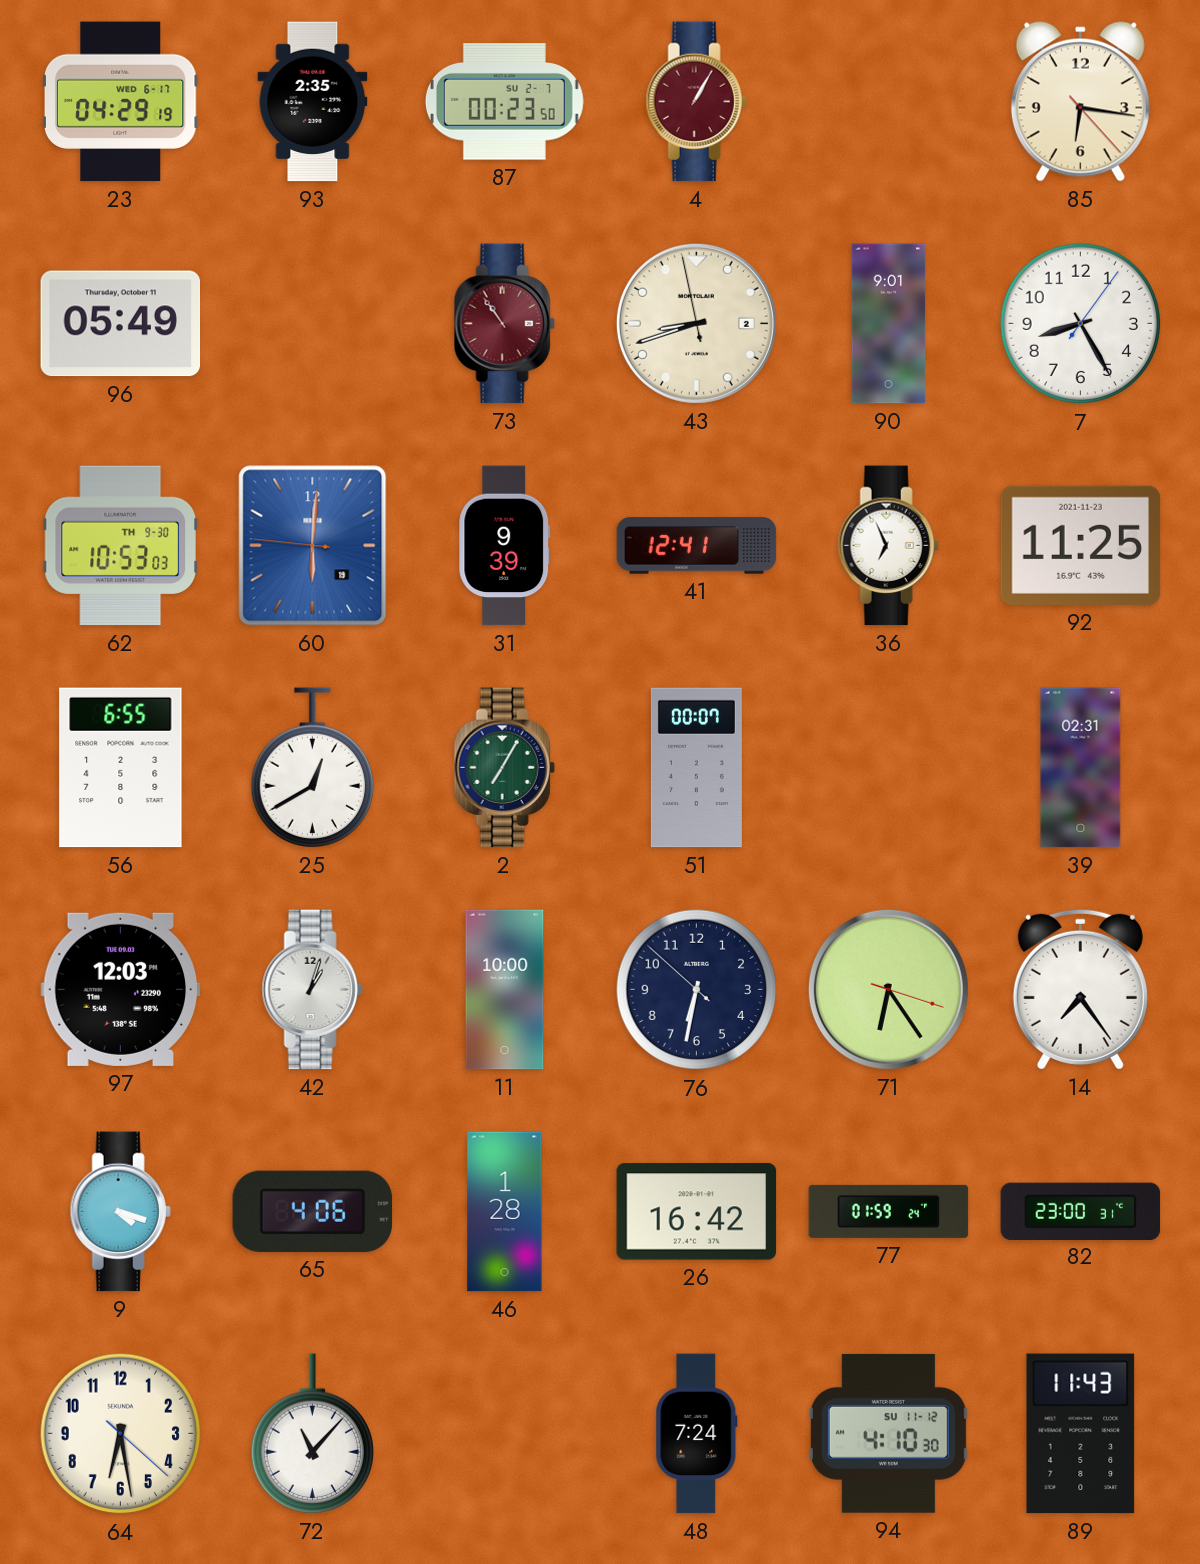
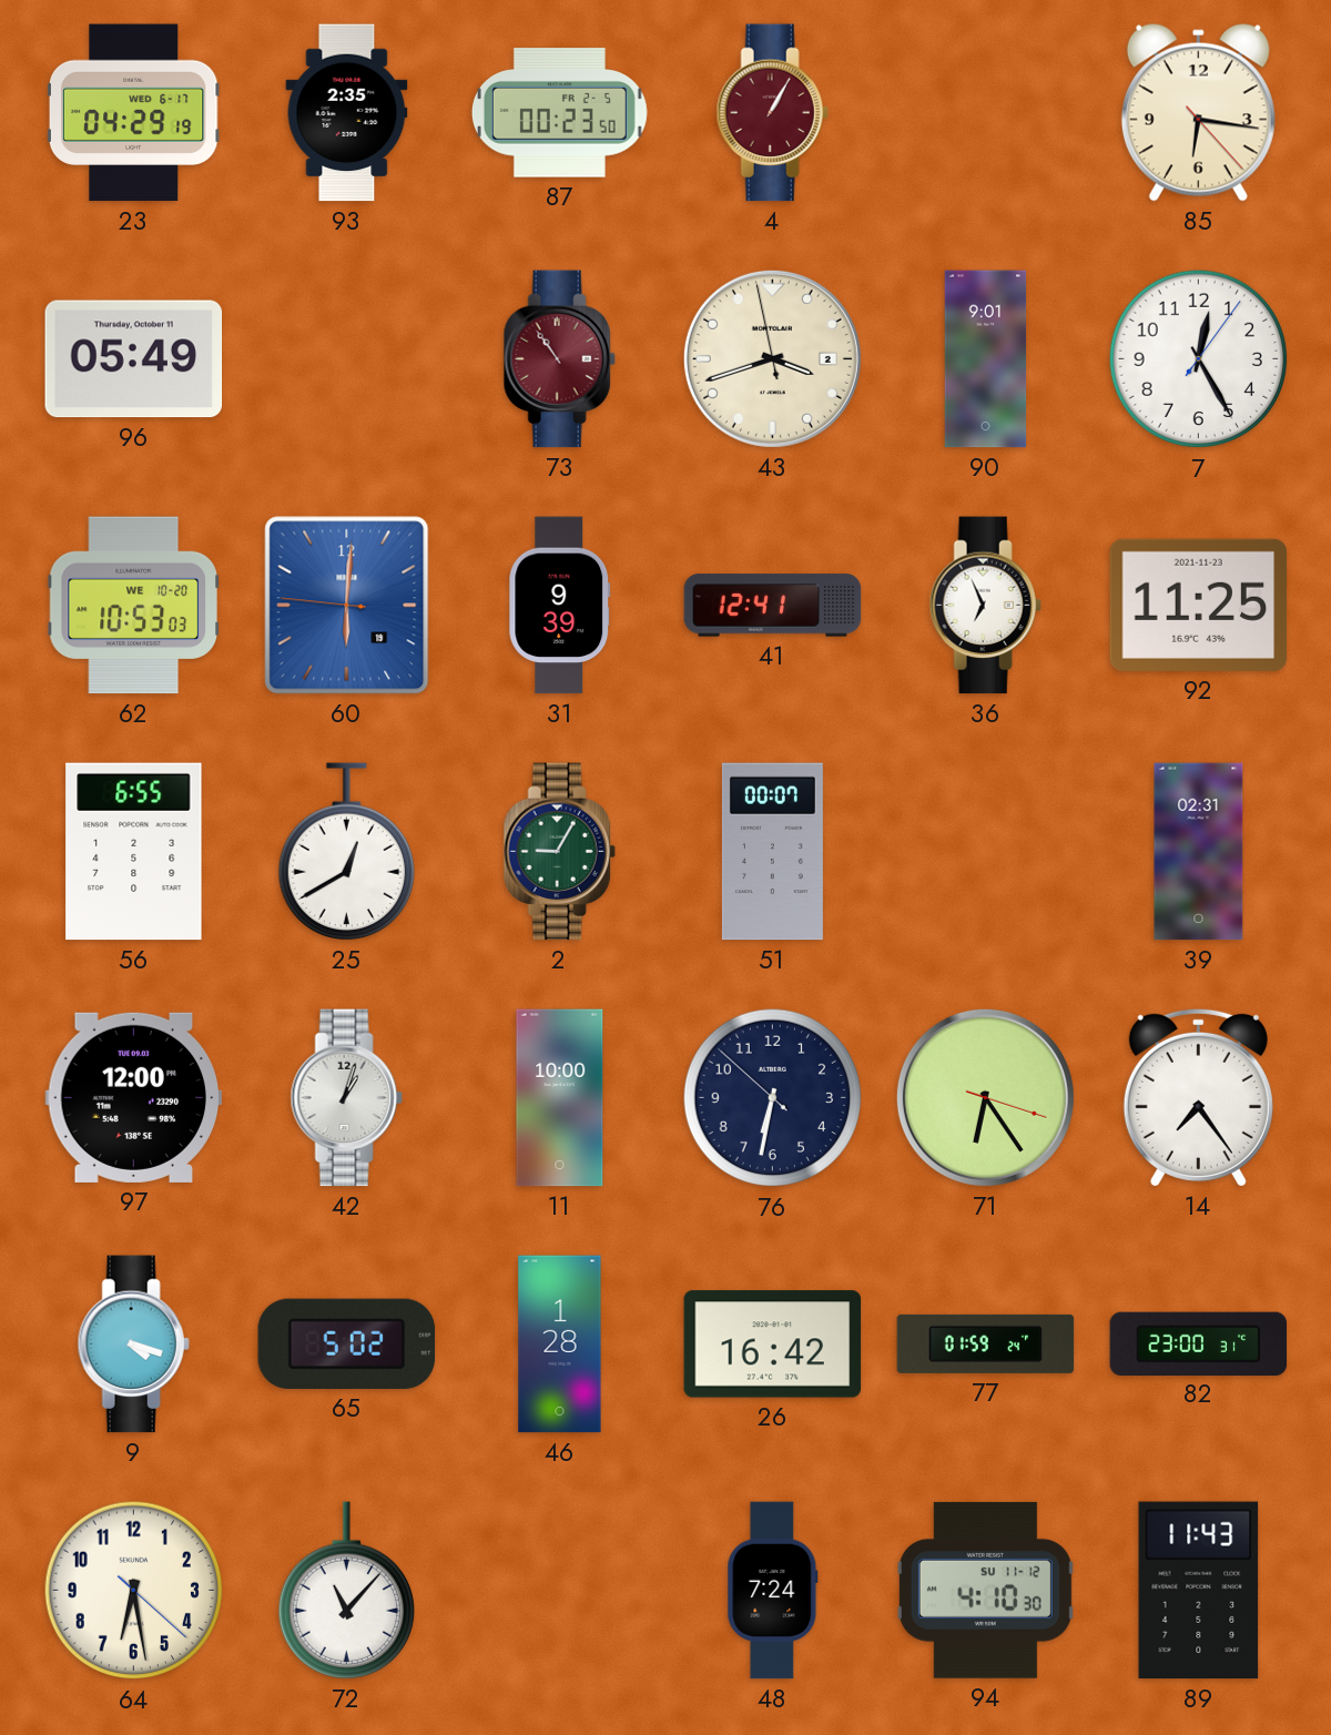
87 date: SU 2-7 -> FR 2-5
43: 8:41 -> 3:41
7: 8:25 -> 12:25
62 date: TH 9-30 -> WE 10-20
2: 7:05 -> 9:05
97: 12:03 -> 12:00
65: 4:06 -> 5:02
